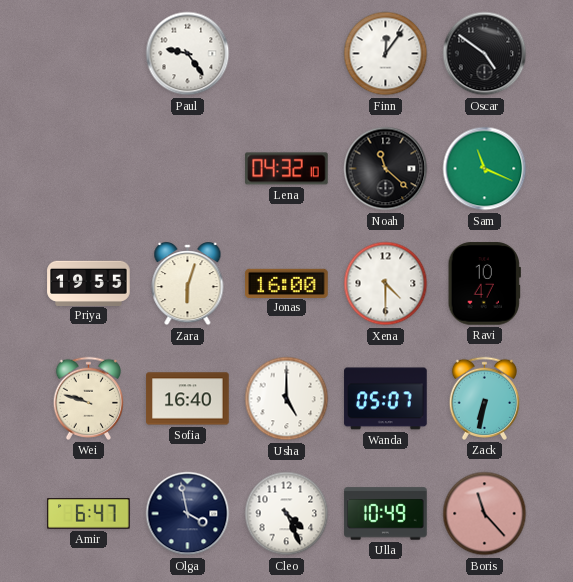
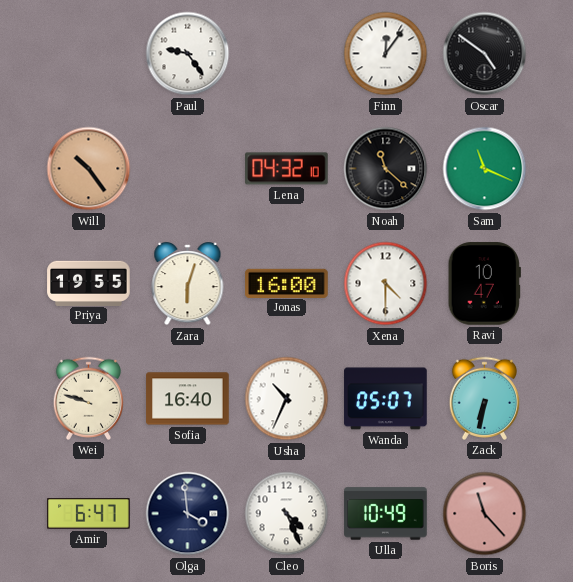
Will: none -> 10:24
Usha: 5:00 -> 10:34
Olga: 3:58 -> 3:59
